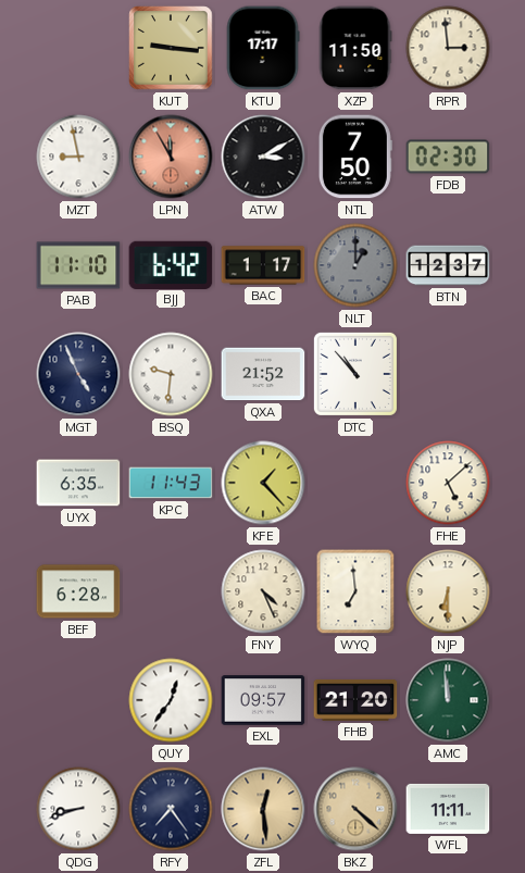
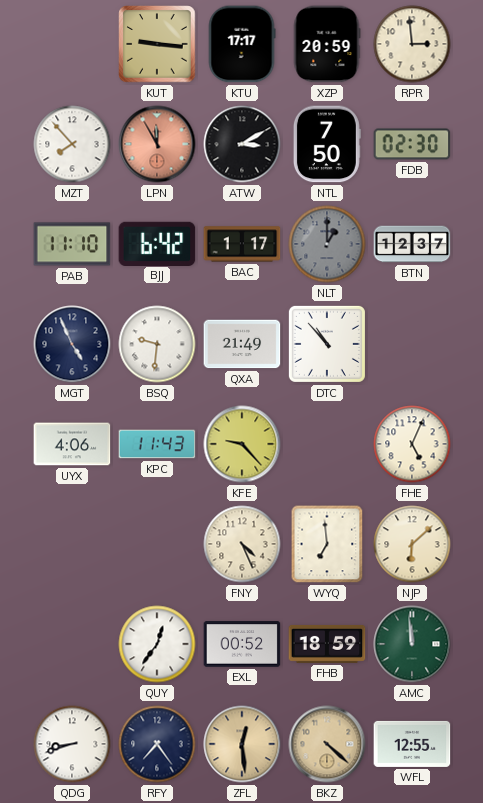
XZP: 11:50 -> 20:59
MZT: 8:58 -> 7:53
QXA: 21:52 -> 21:49
UYX: 6:35 -> 4:06
KFE: 1:23 -> 9:23
FHE: 5:08 -> 5:04
BEF: 6:28 -> none
NJP: 6:30 -> 6:08
EXL: 09:57 -> 00:52
FHB: 21:20 -> 18:59
WFL: 11:11 -> 12:55
